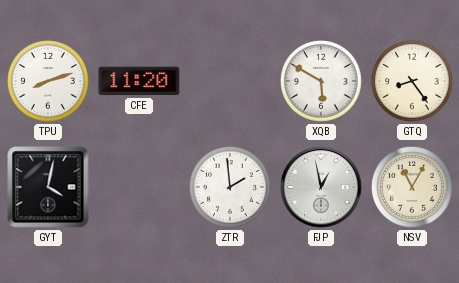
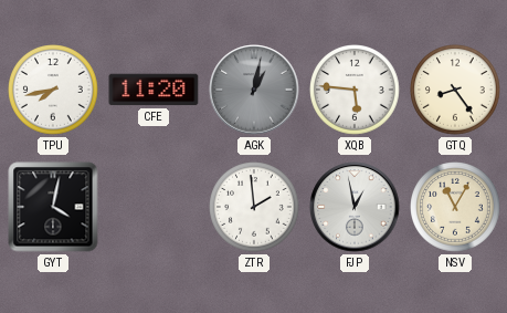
TPU: 8:12 -> 7:43
AGK: none -> 1:02
XQB: 5:50 -> 5:46
